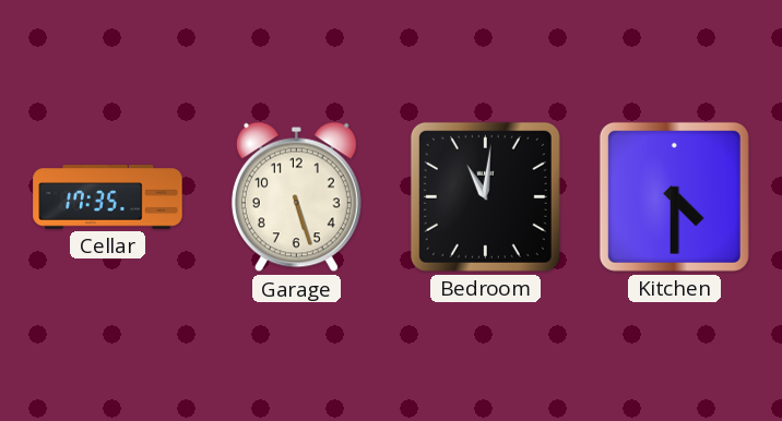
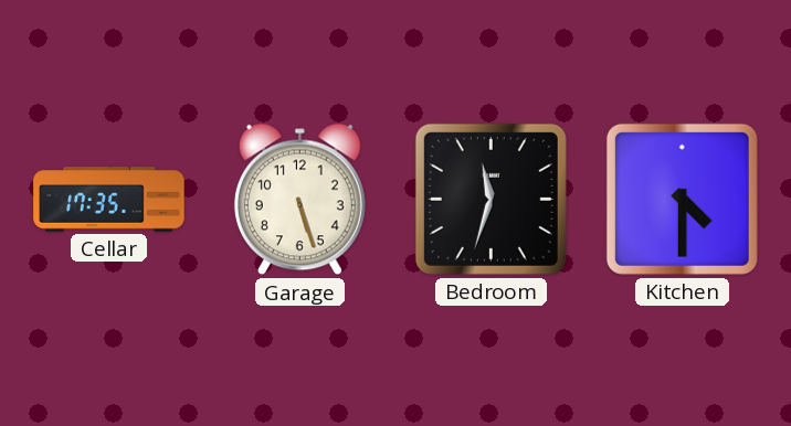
Bedroom: 11:01 -> 11:33
